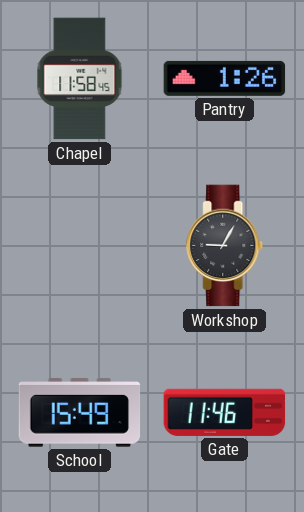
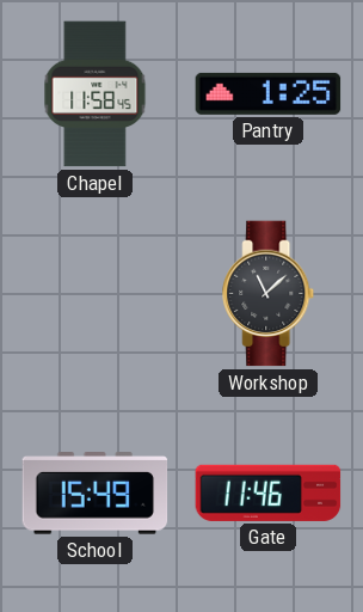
Pantry: 1:26 -> 1:25
Workshop: 9:05 -> 11:08
